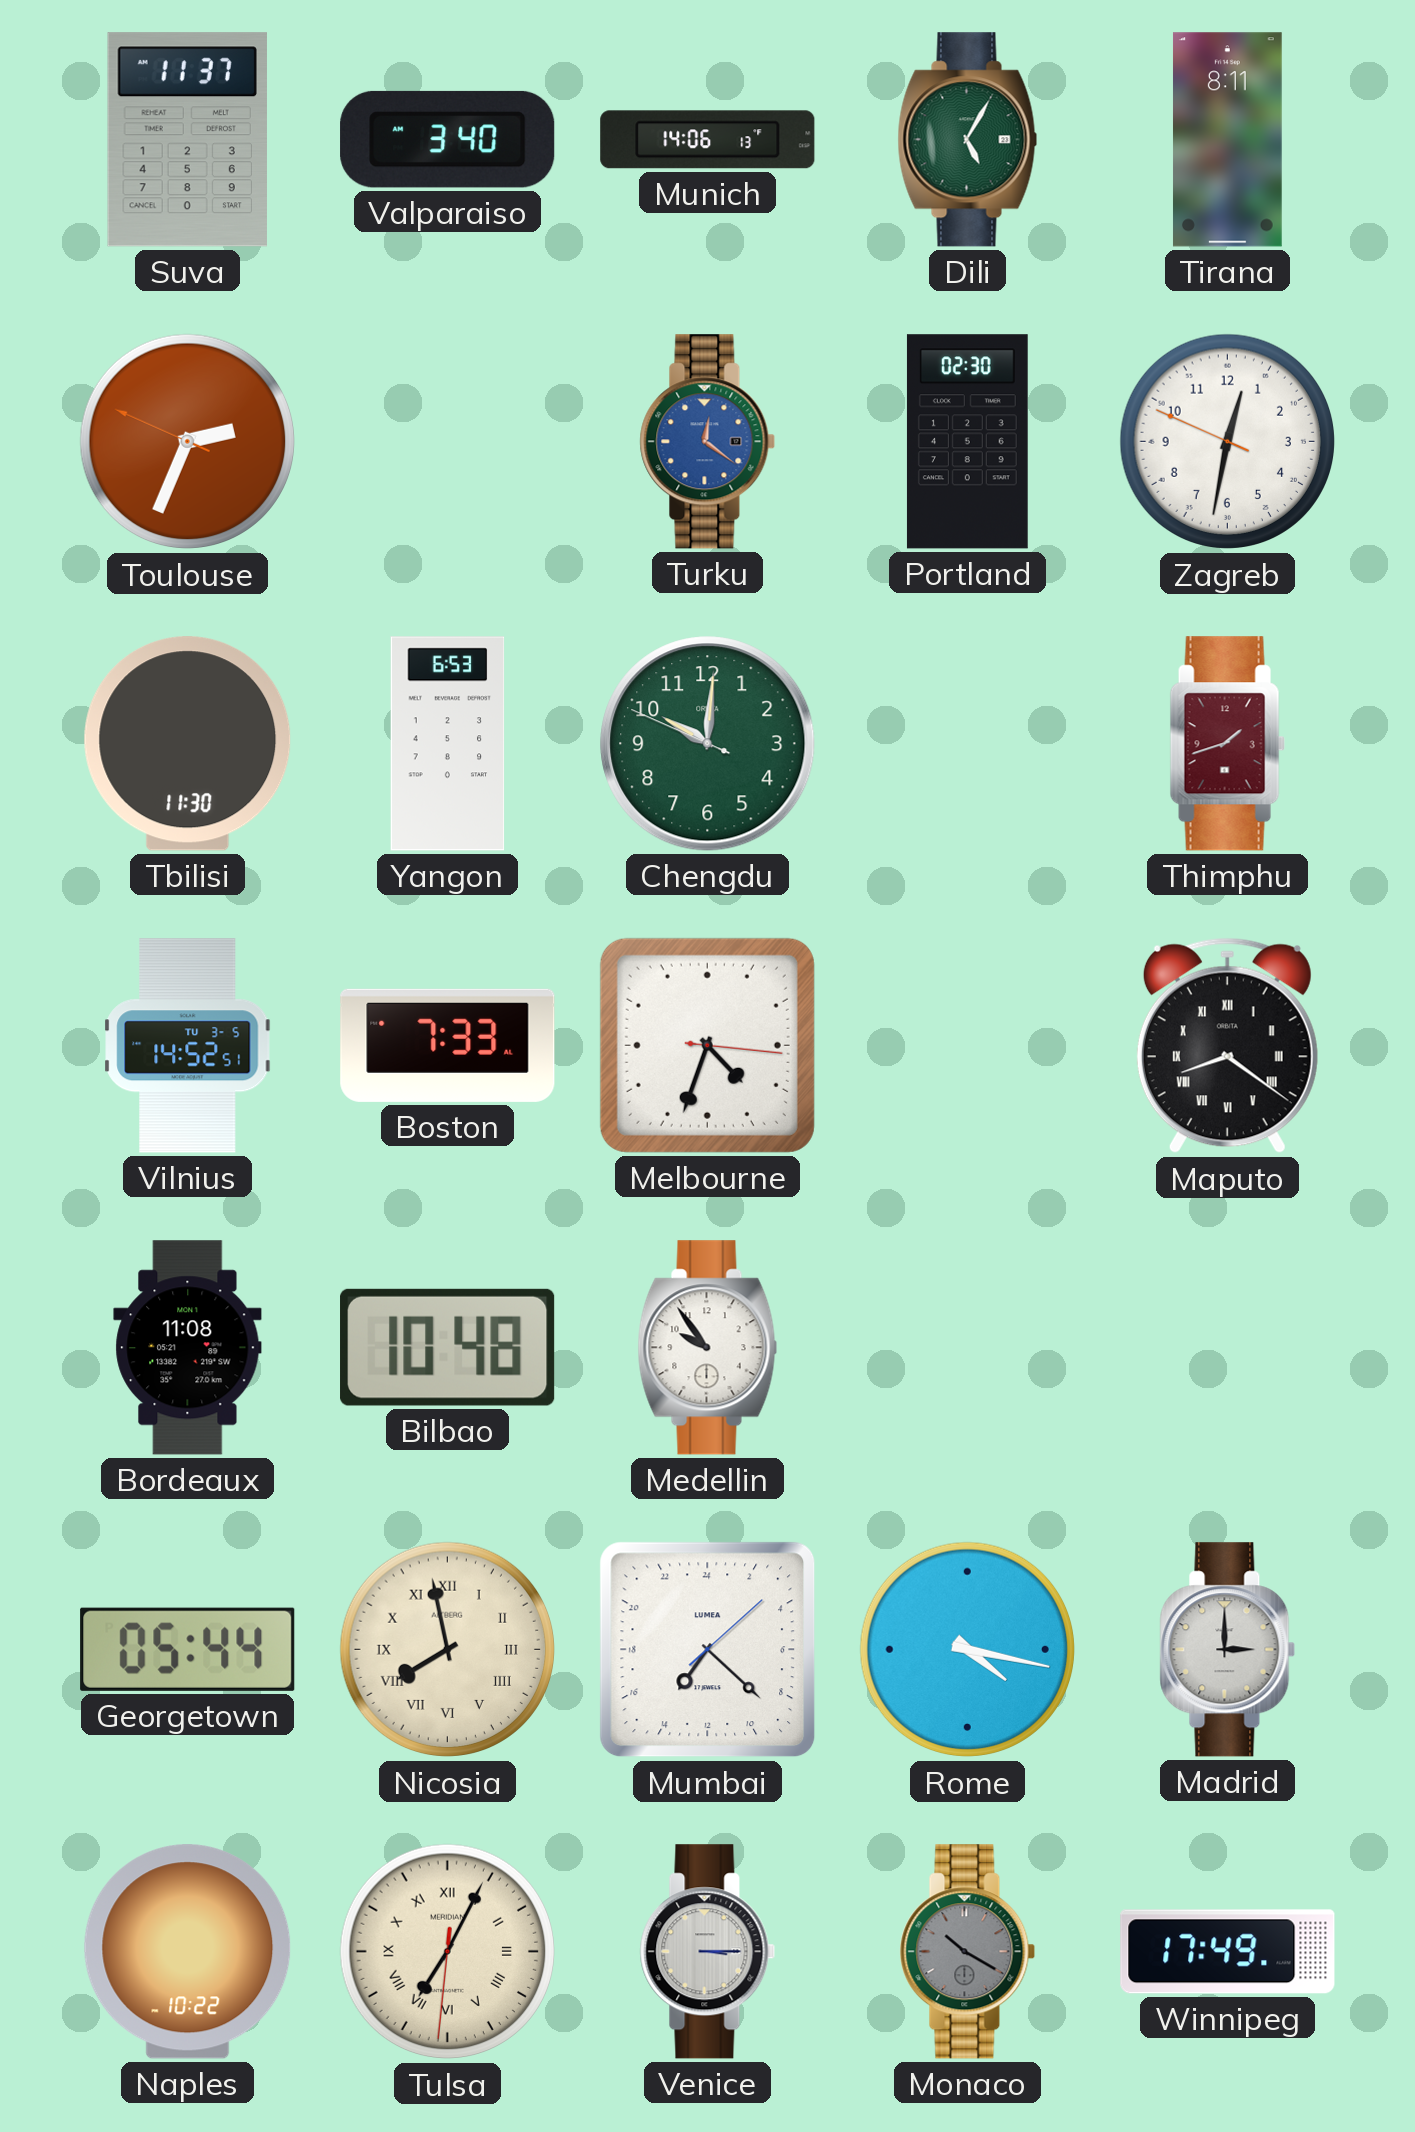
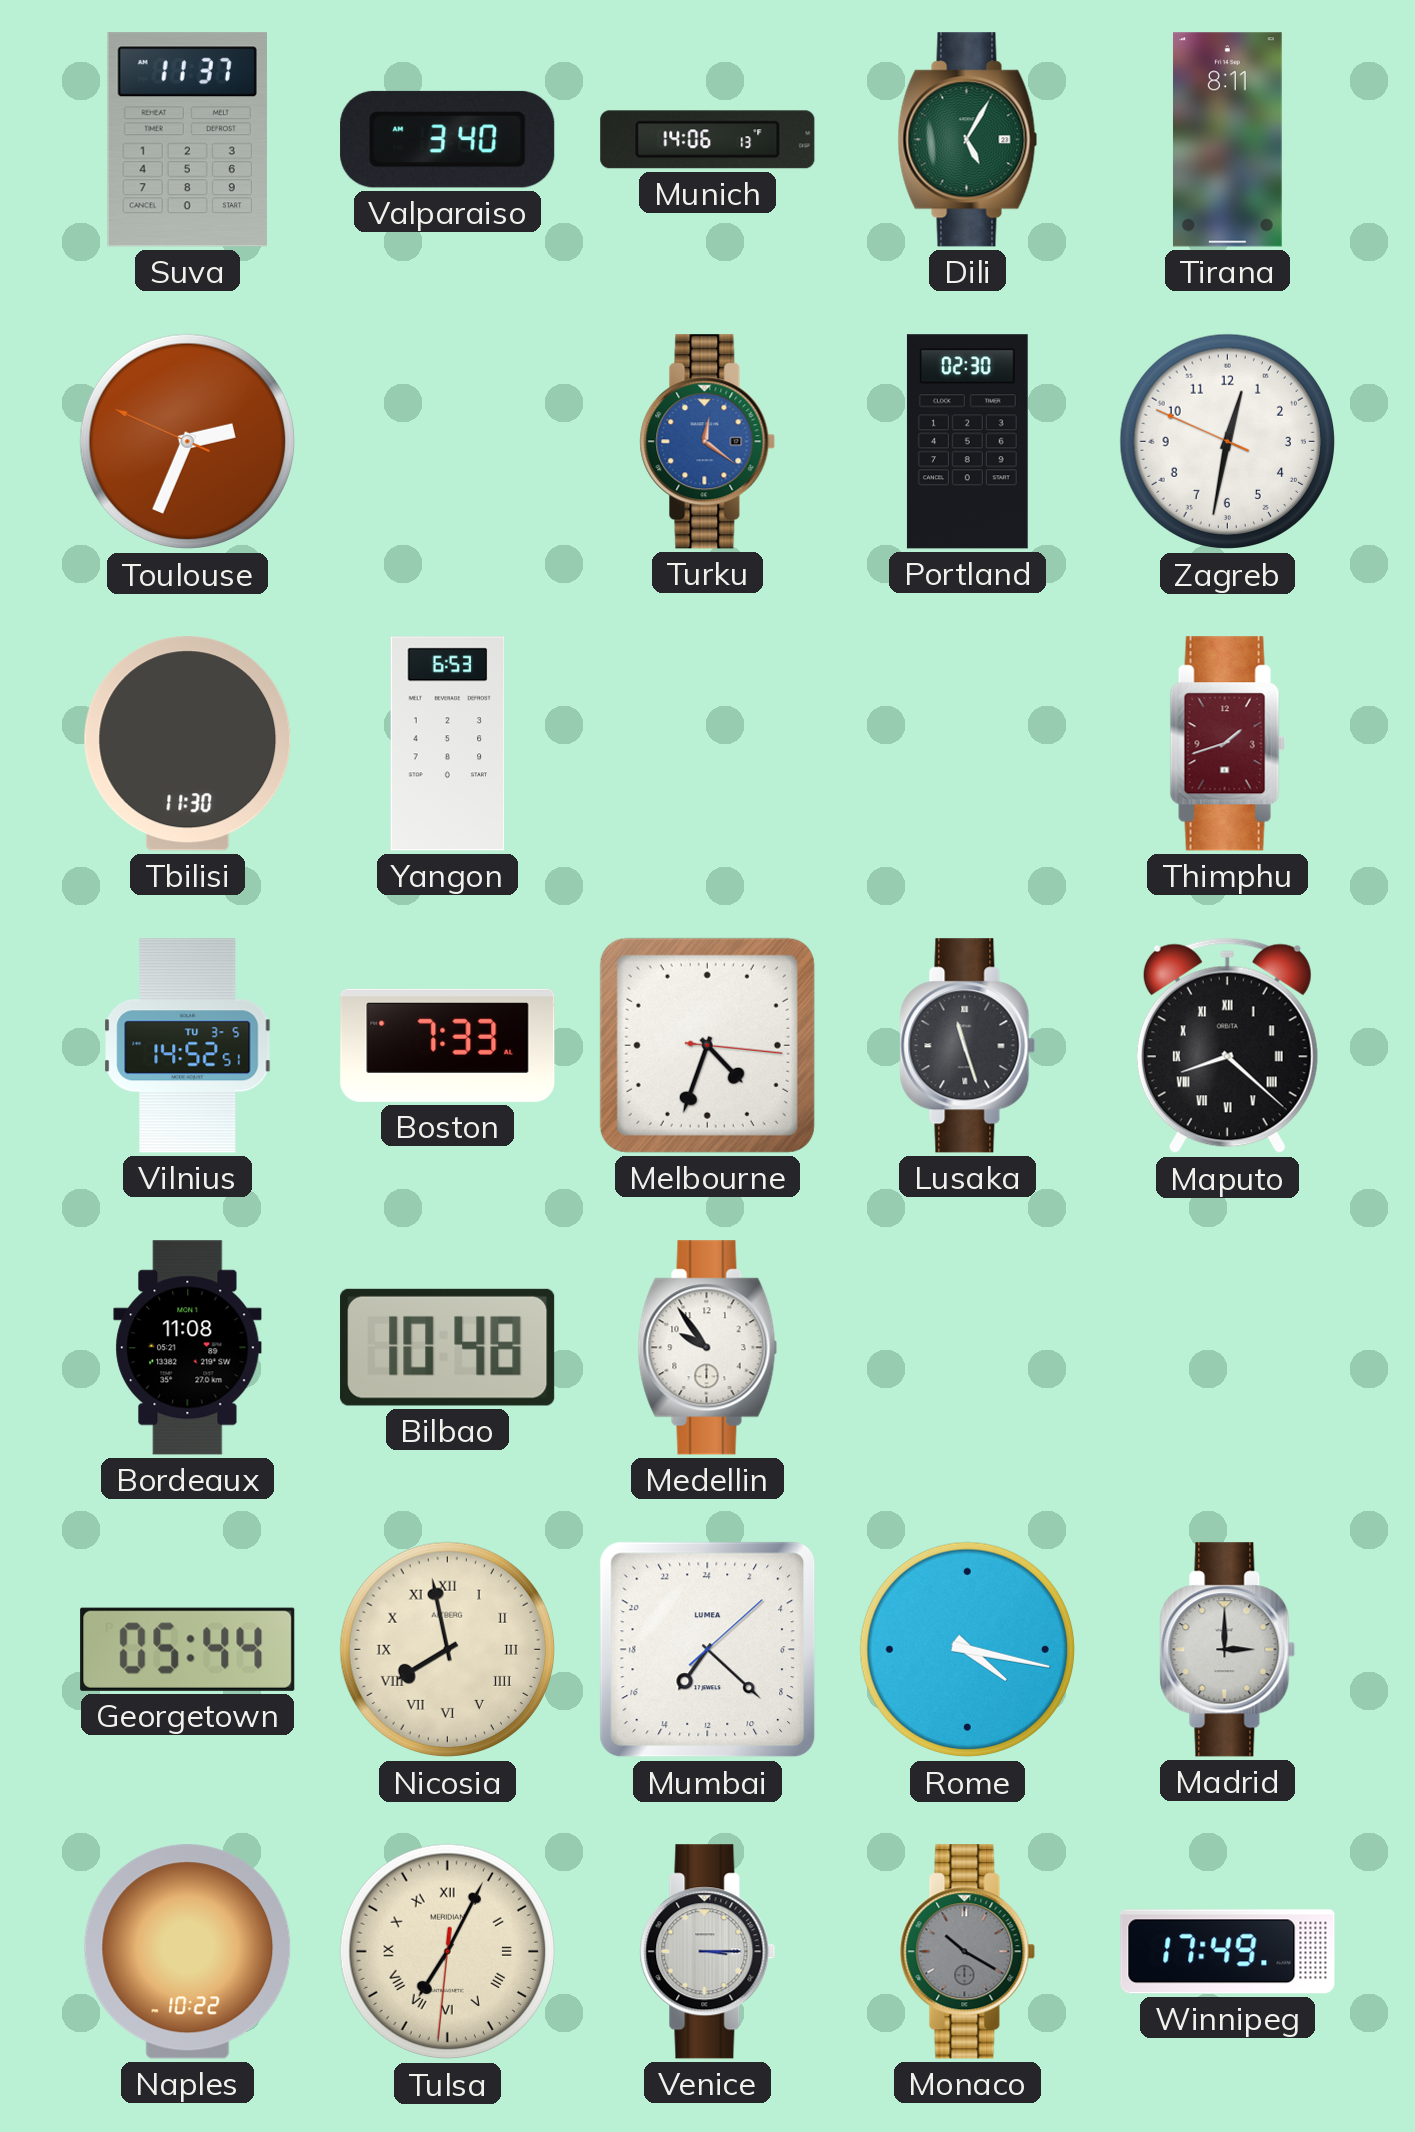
Chengdu: 10:00 -> none
Lusaka: none -> 11:27
Maputo: 8:21 -> 8:22
